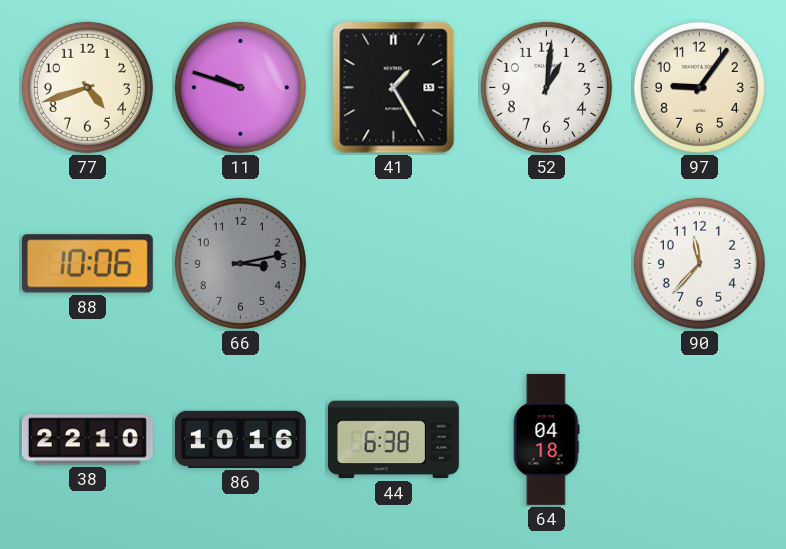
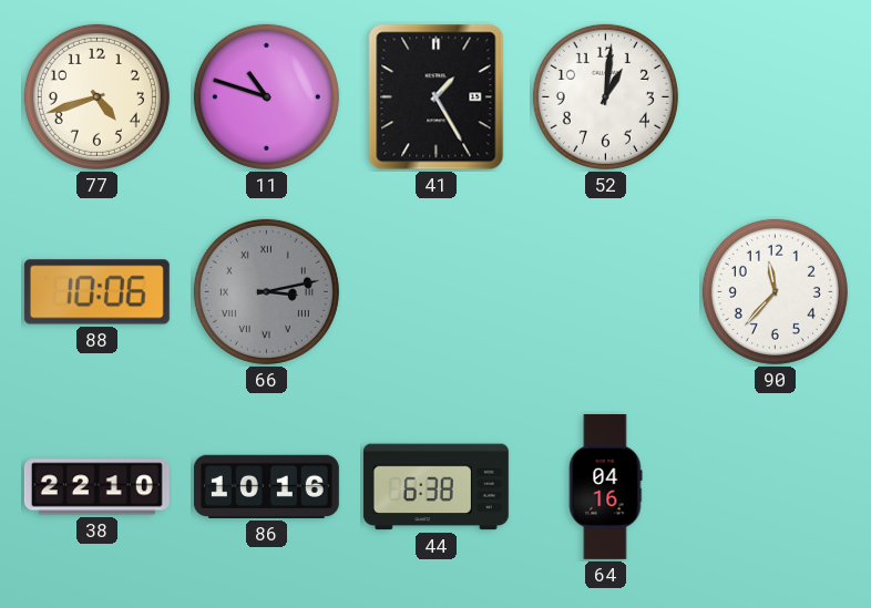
11: 9:48 -> 10:48
97: 9:06 -> none
66 numerals: Arabic -> Roman
64: 04:18 -> 04:16
